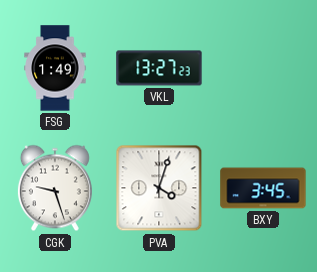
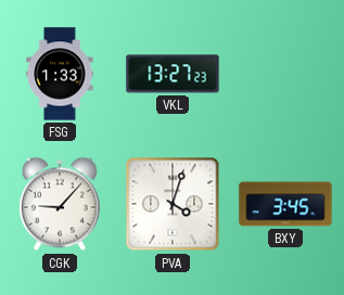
FSG: 1:49 -> 1:33
CGK: 9:27 -> 9:07
